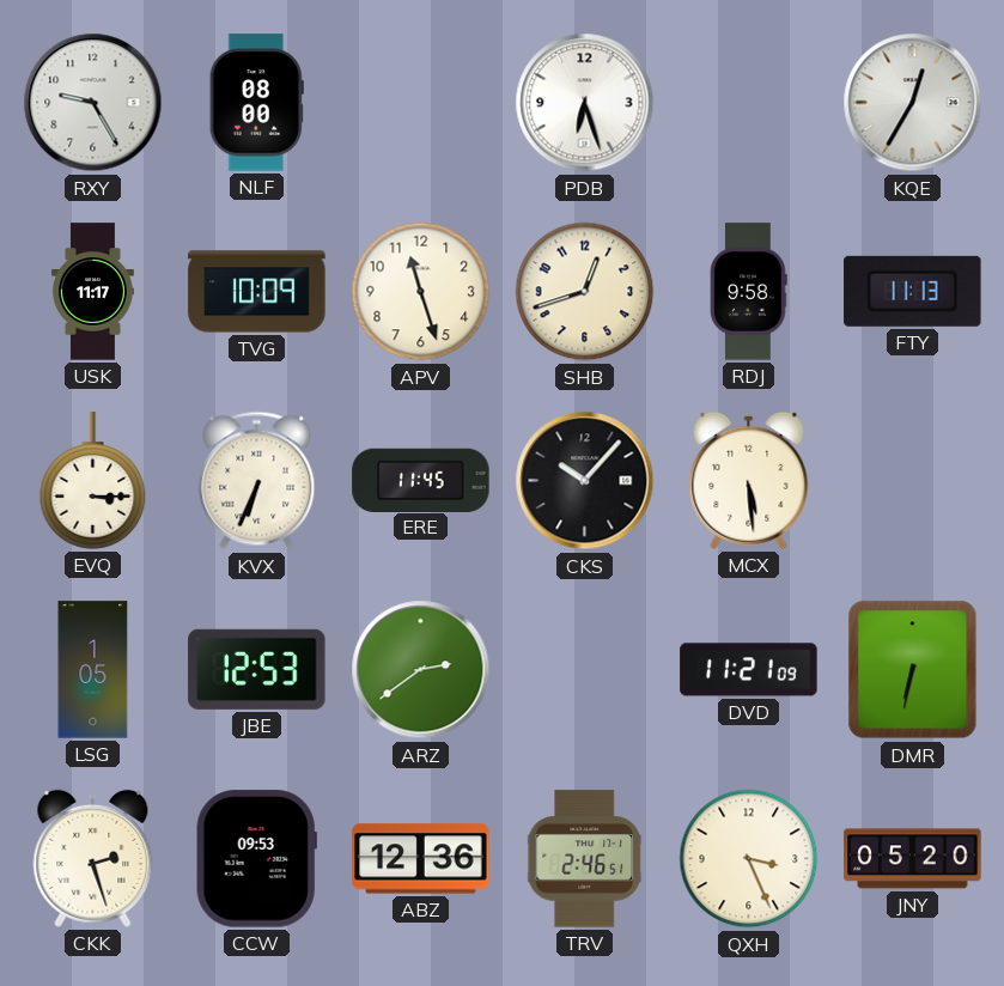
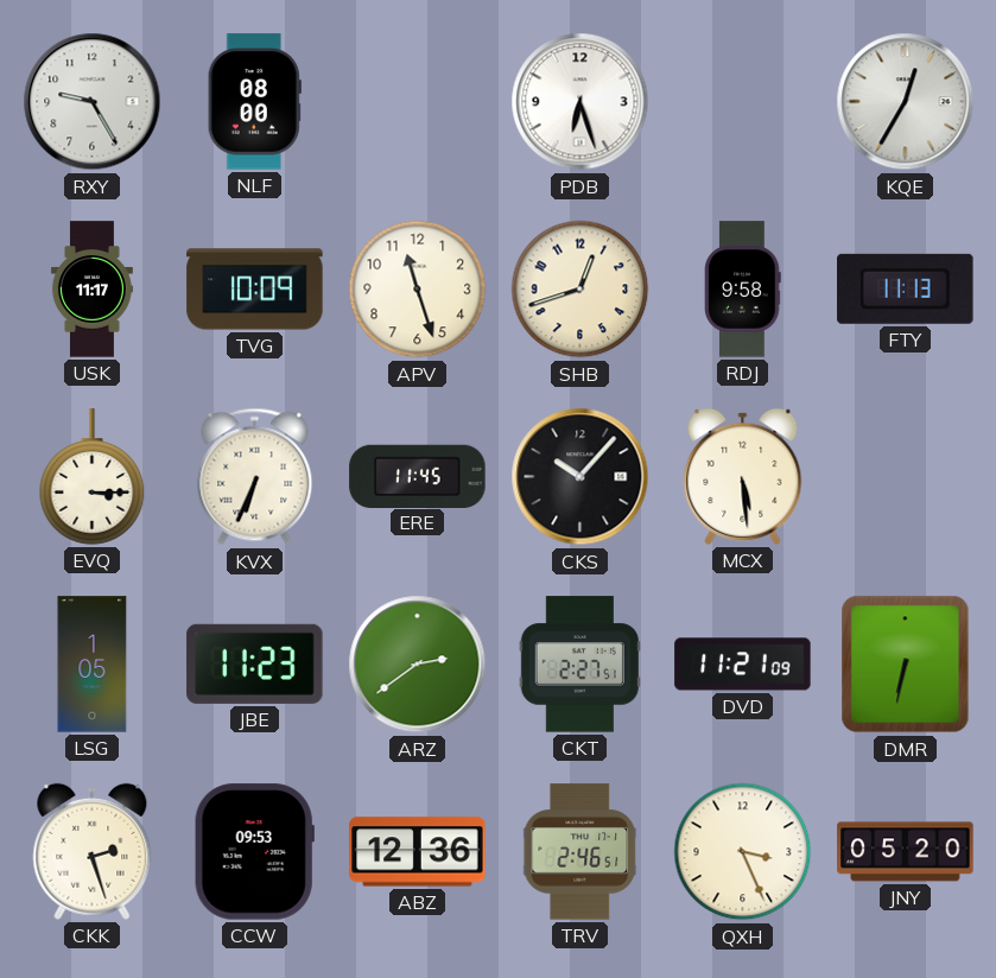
JBE: 12:53 -> 11:23
CKT: none -> 2:27
